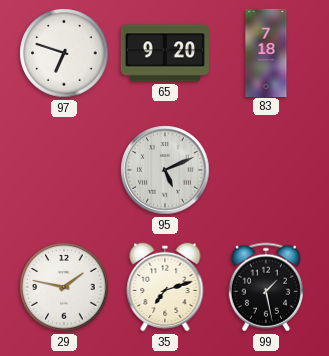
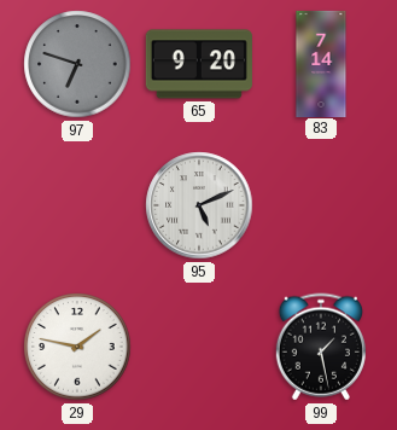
97 dial: white -> grey
83: 7:18 -> 7:14
35: 7:12 -> none
